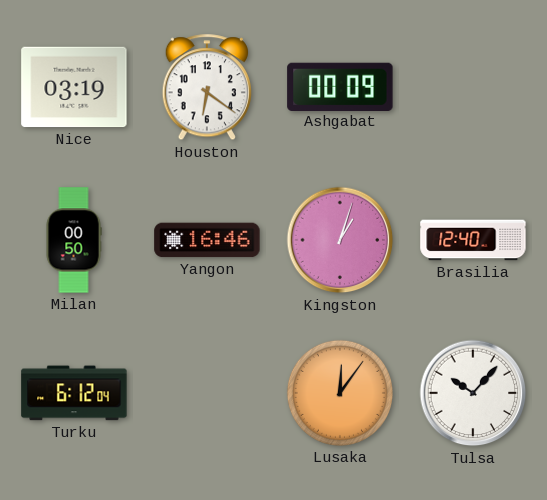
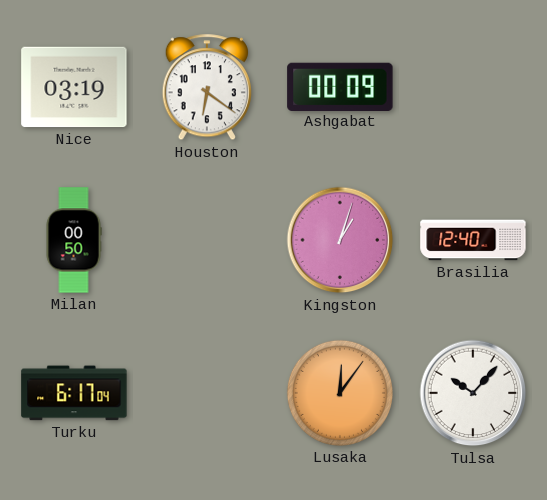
Yangon: 16:46 -> none
Turku: 6:12 -> 6:17
